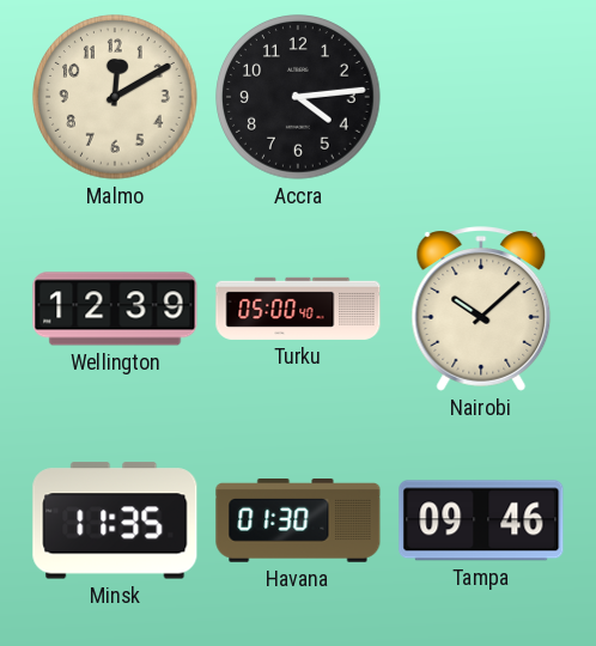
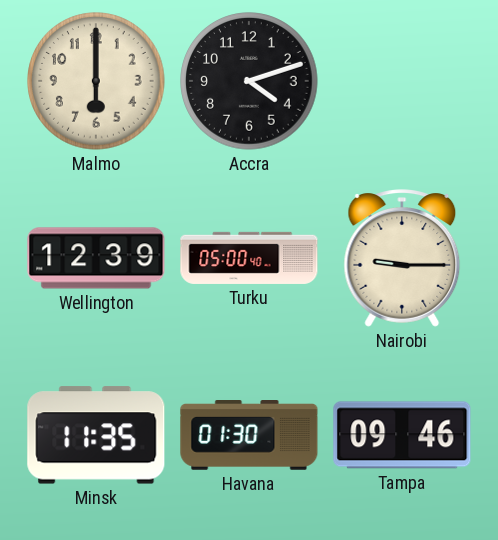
Malmo: 12:10 -> 6:00
Accra: 4:14 -> 4:12
Nairobi: 10:08 -> 9:15
